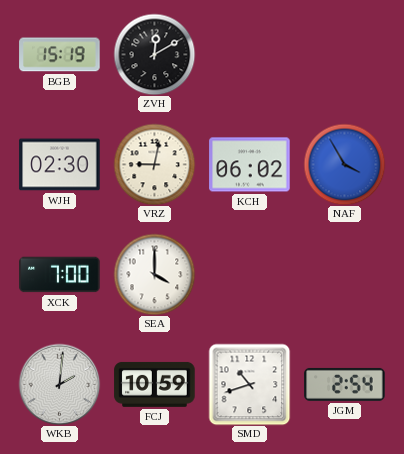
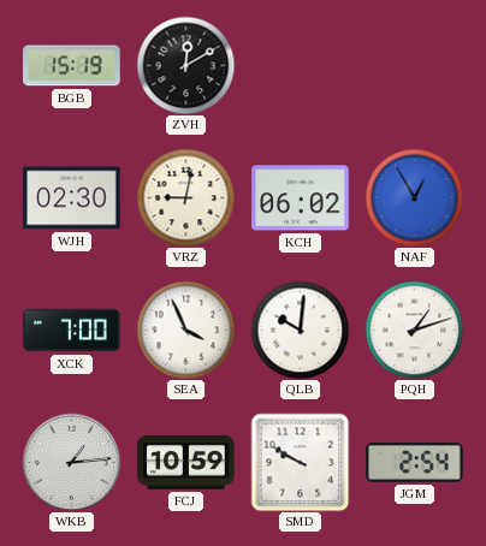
NAF: 3:55 -> 12:55
SEA: 4:00 -> 3:56
QLB: none -> 10:01
PQH: none -> 1:12
WKB: 2:01 -> 1:14
SMD: 10:42 -> 9:50
